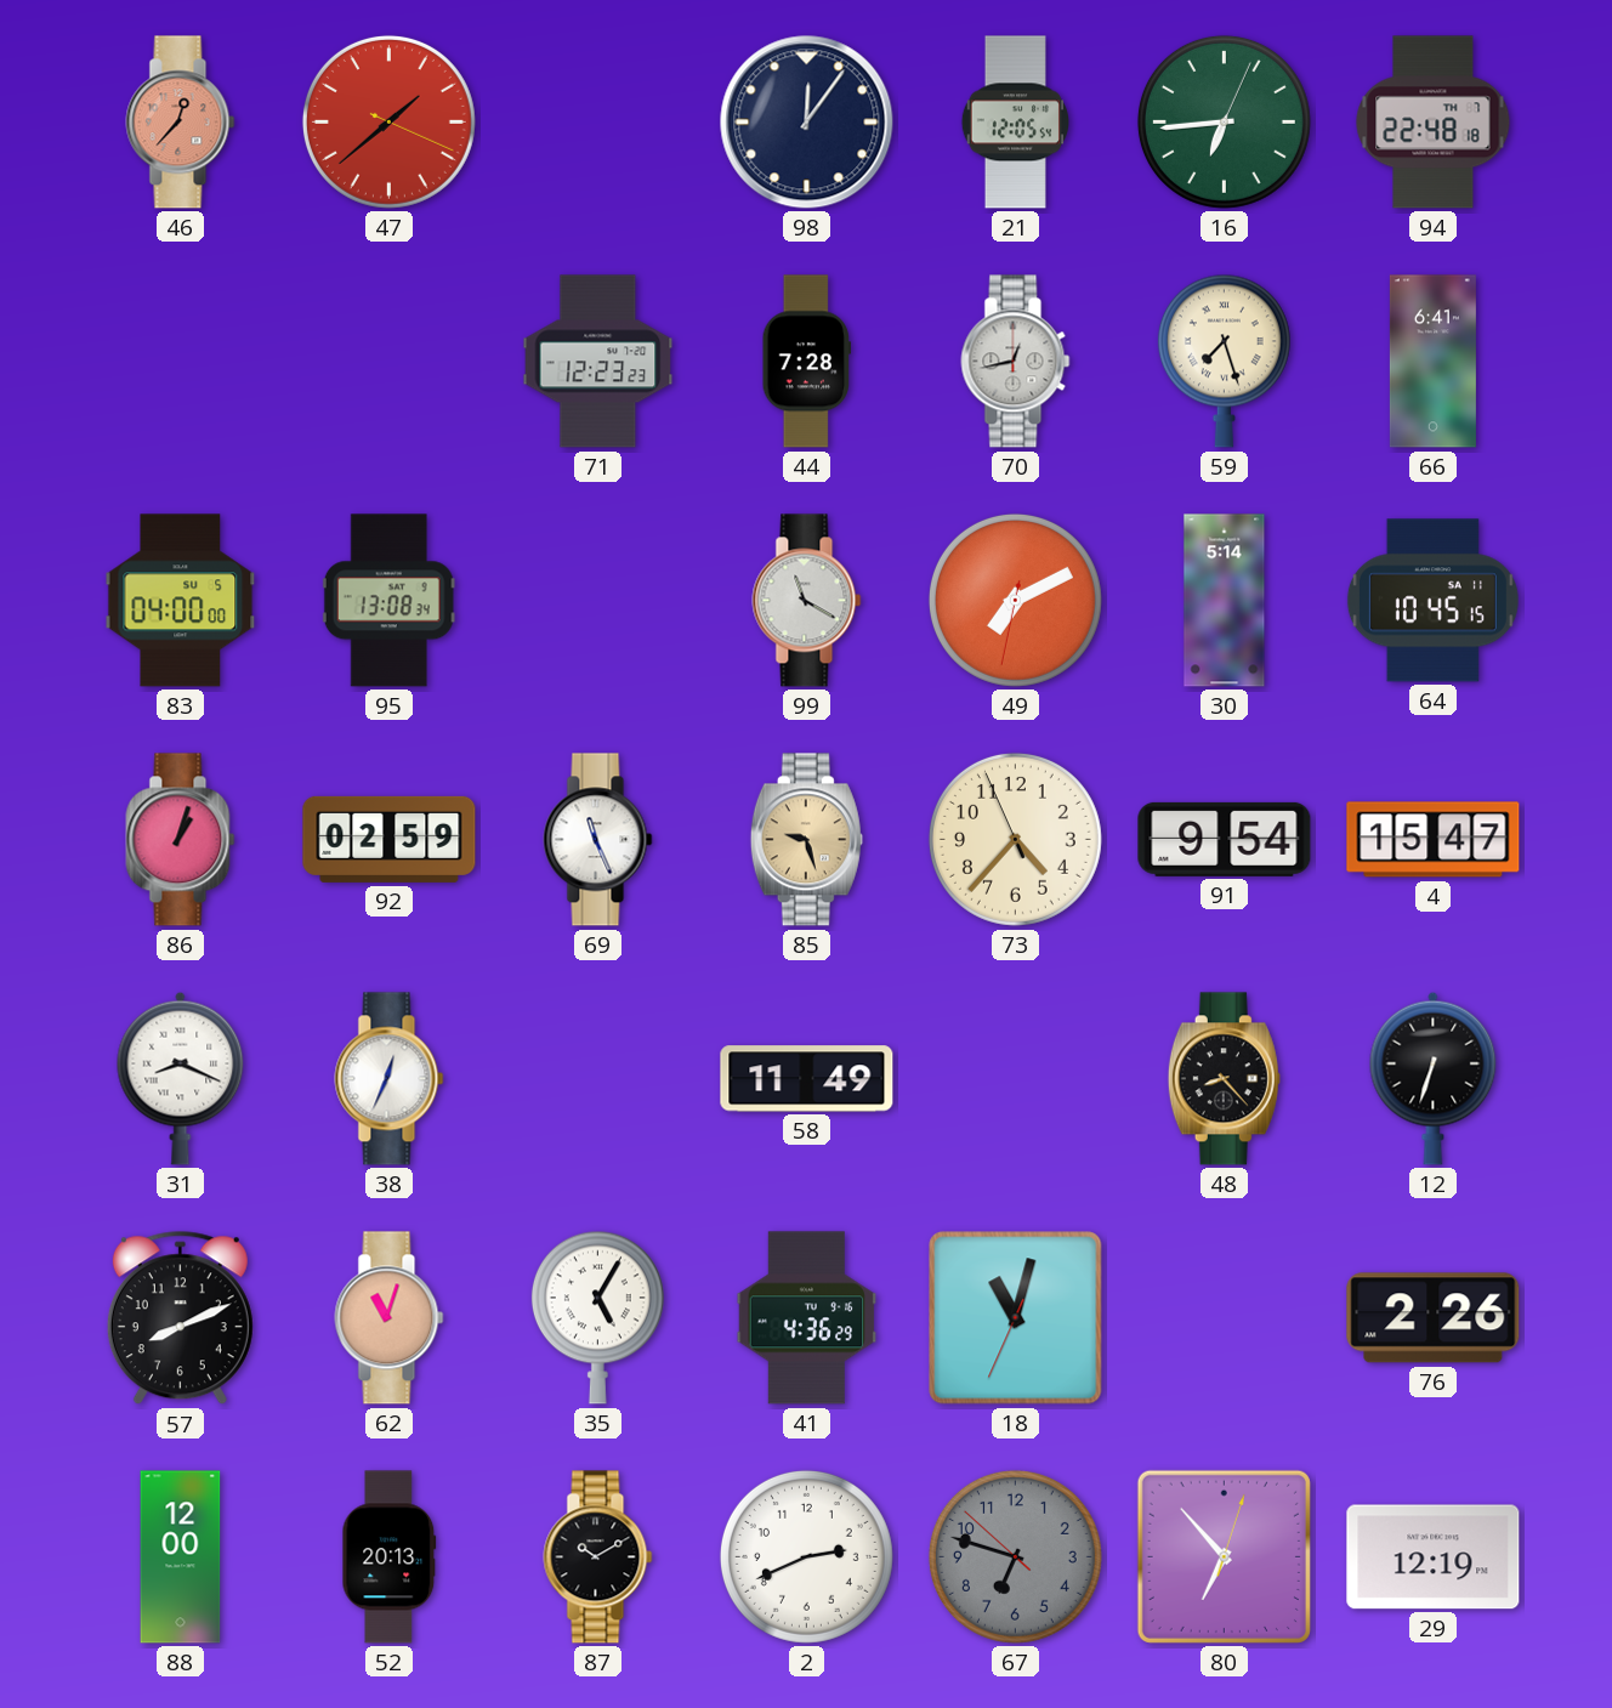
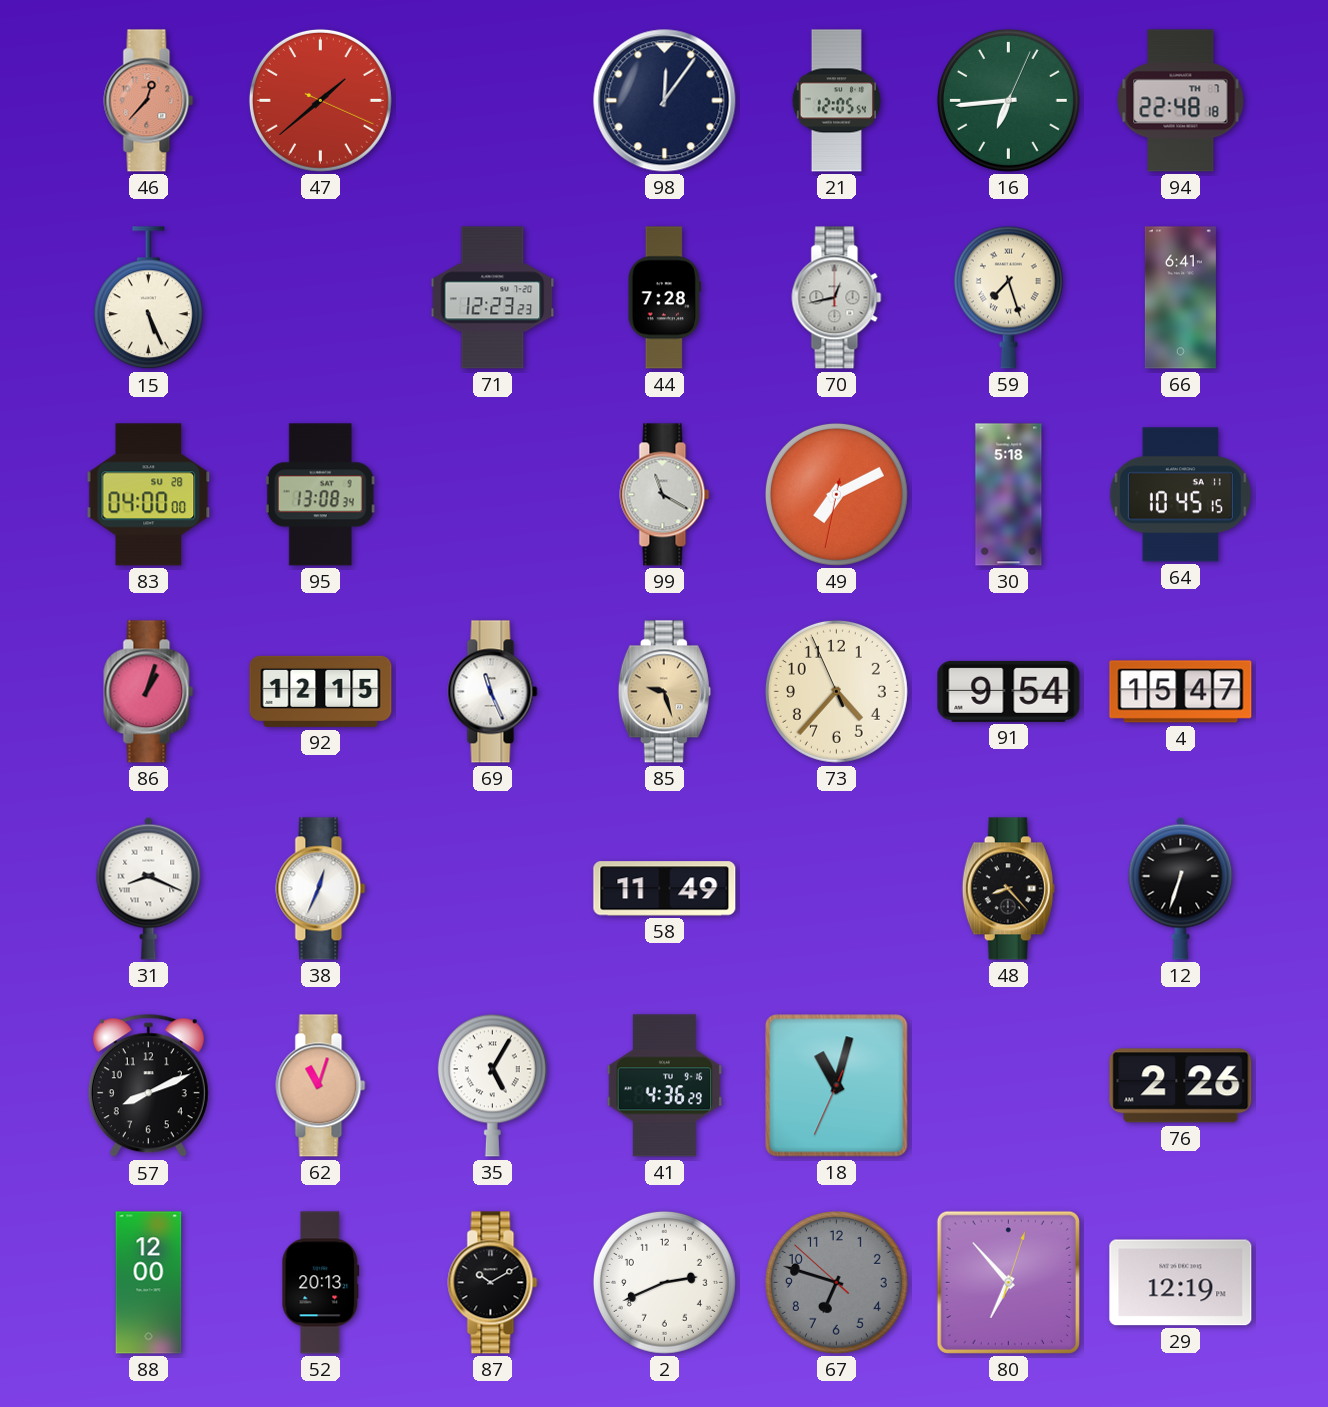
15: none -> 5:26
83 date: SU 5 -> SU 28
30: 5:14 -> 5:18
92: 02:59 -> 12:15
